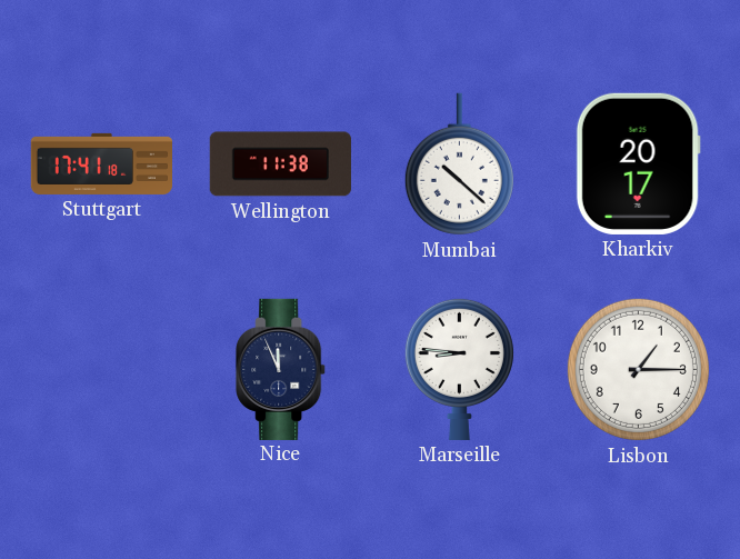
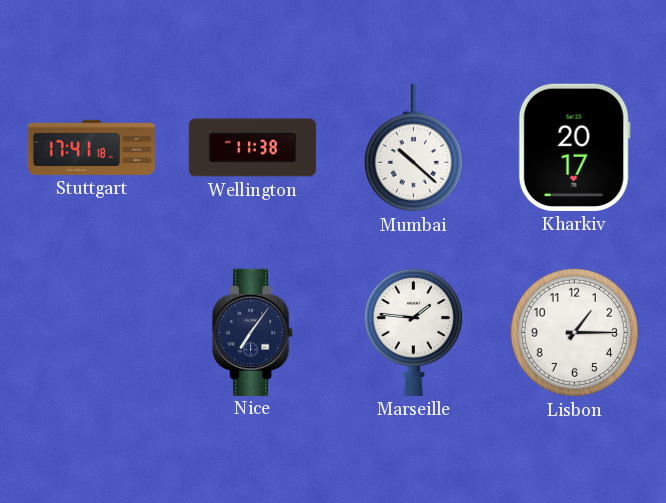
Nice: 11:56 -> 7:06
Marseille: 8:46 -> 1:46
